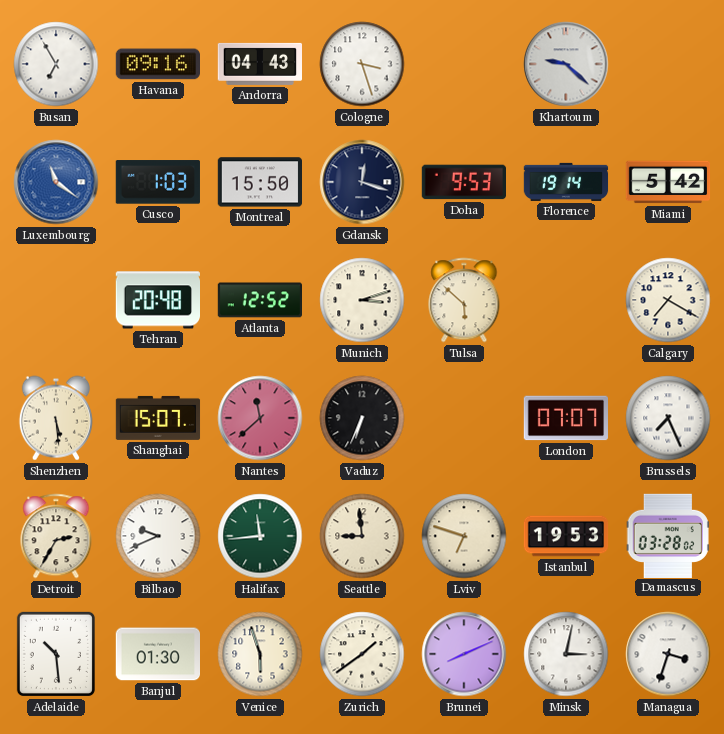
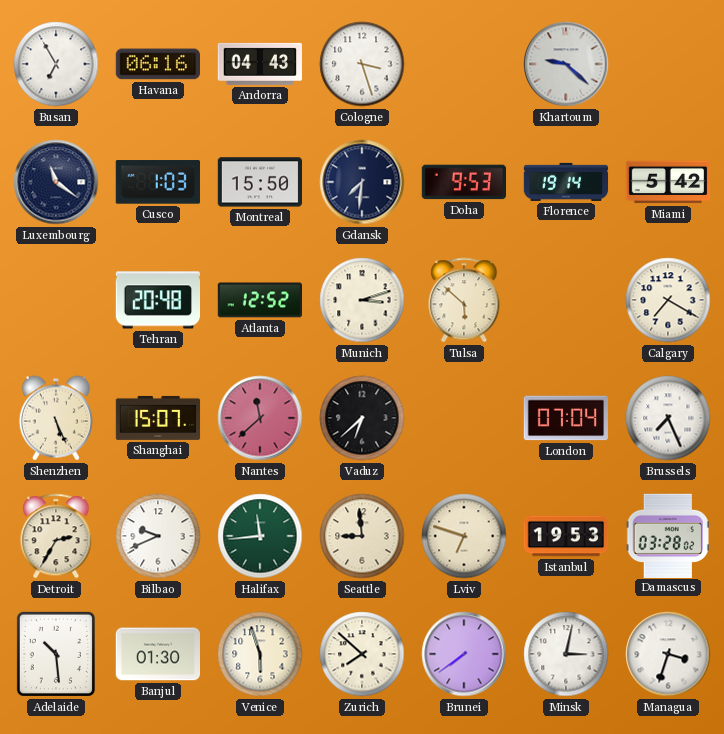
Havana: 09:16 -> 06:16
Luxembourg dial: blue -> navy
Gdansk: 12:18 -> 7:31
Shenzhen: 5:29 -> 5:26
Vaduz: 6:34 -> 6:38
London: 07:07 -> 07:04
Zurich: 1:39 -> 7:52
Brunei: 8:11 -> 7:39
